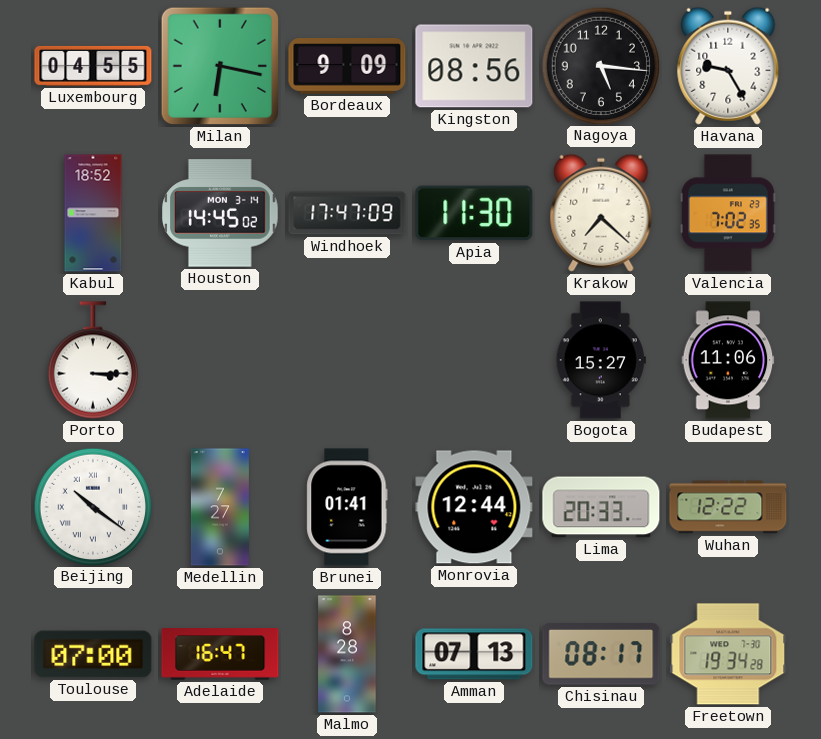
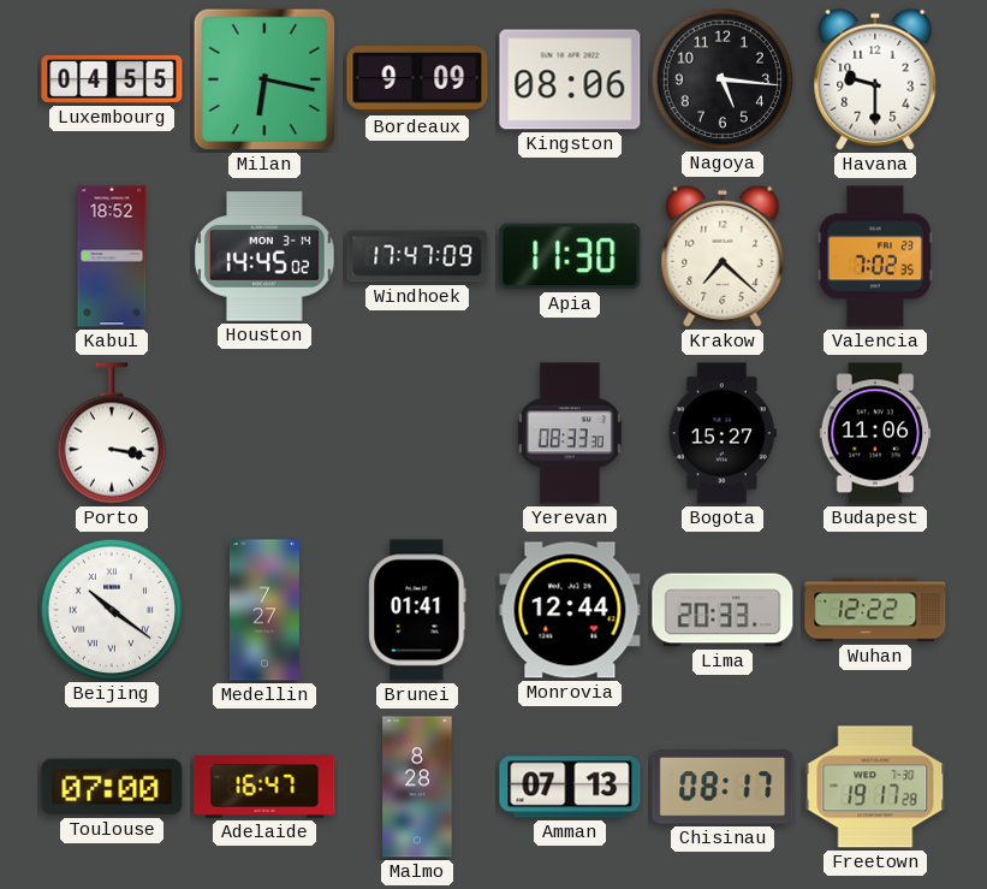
Kingston: 08:56 -> 08:06
Havana: 9:25 -> 9:30
Porto: 3:15 -> 3:17
Yerevan: none -> 08:33
Freetown: 19:34 -> 19:17
